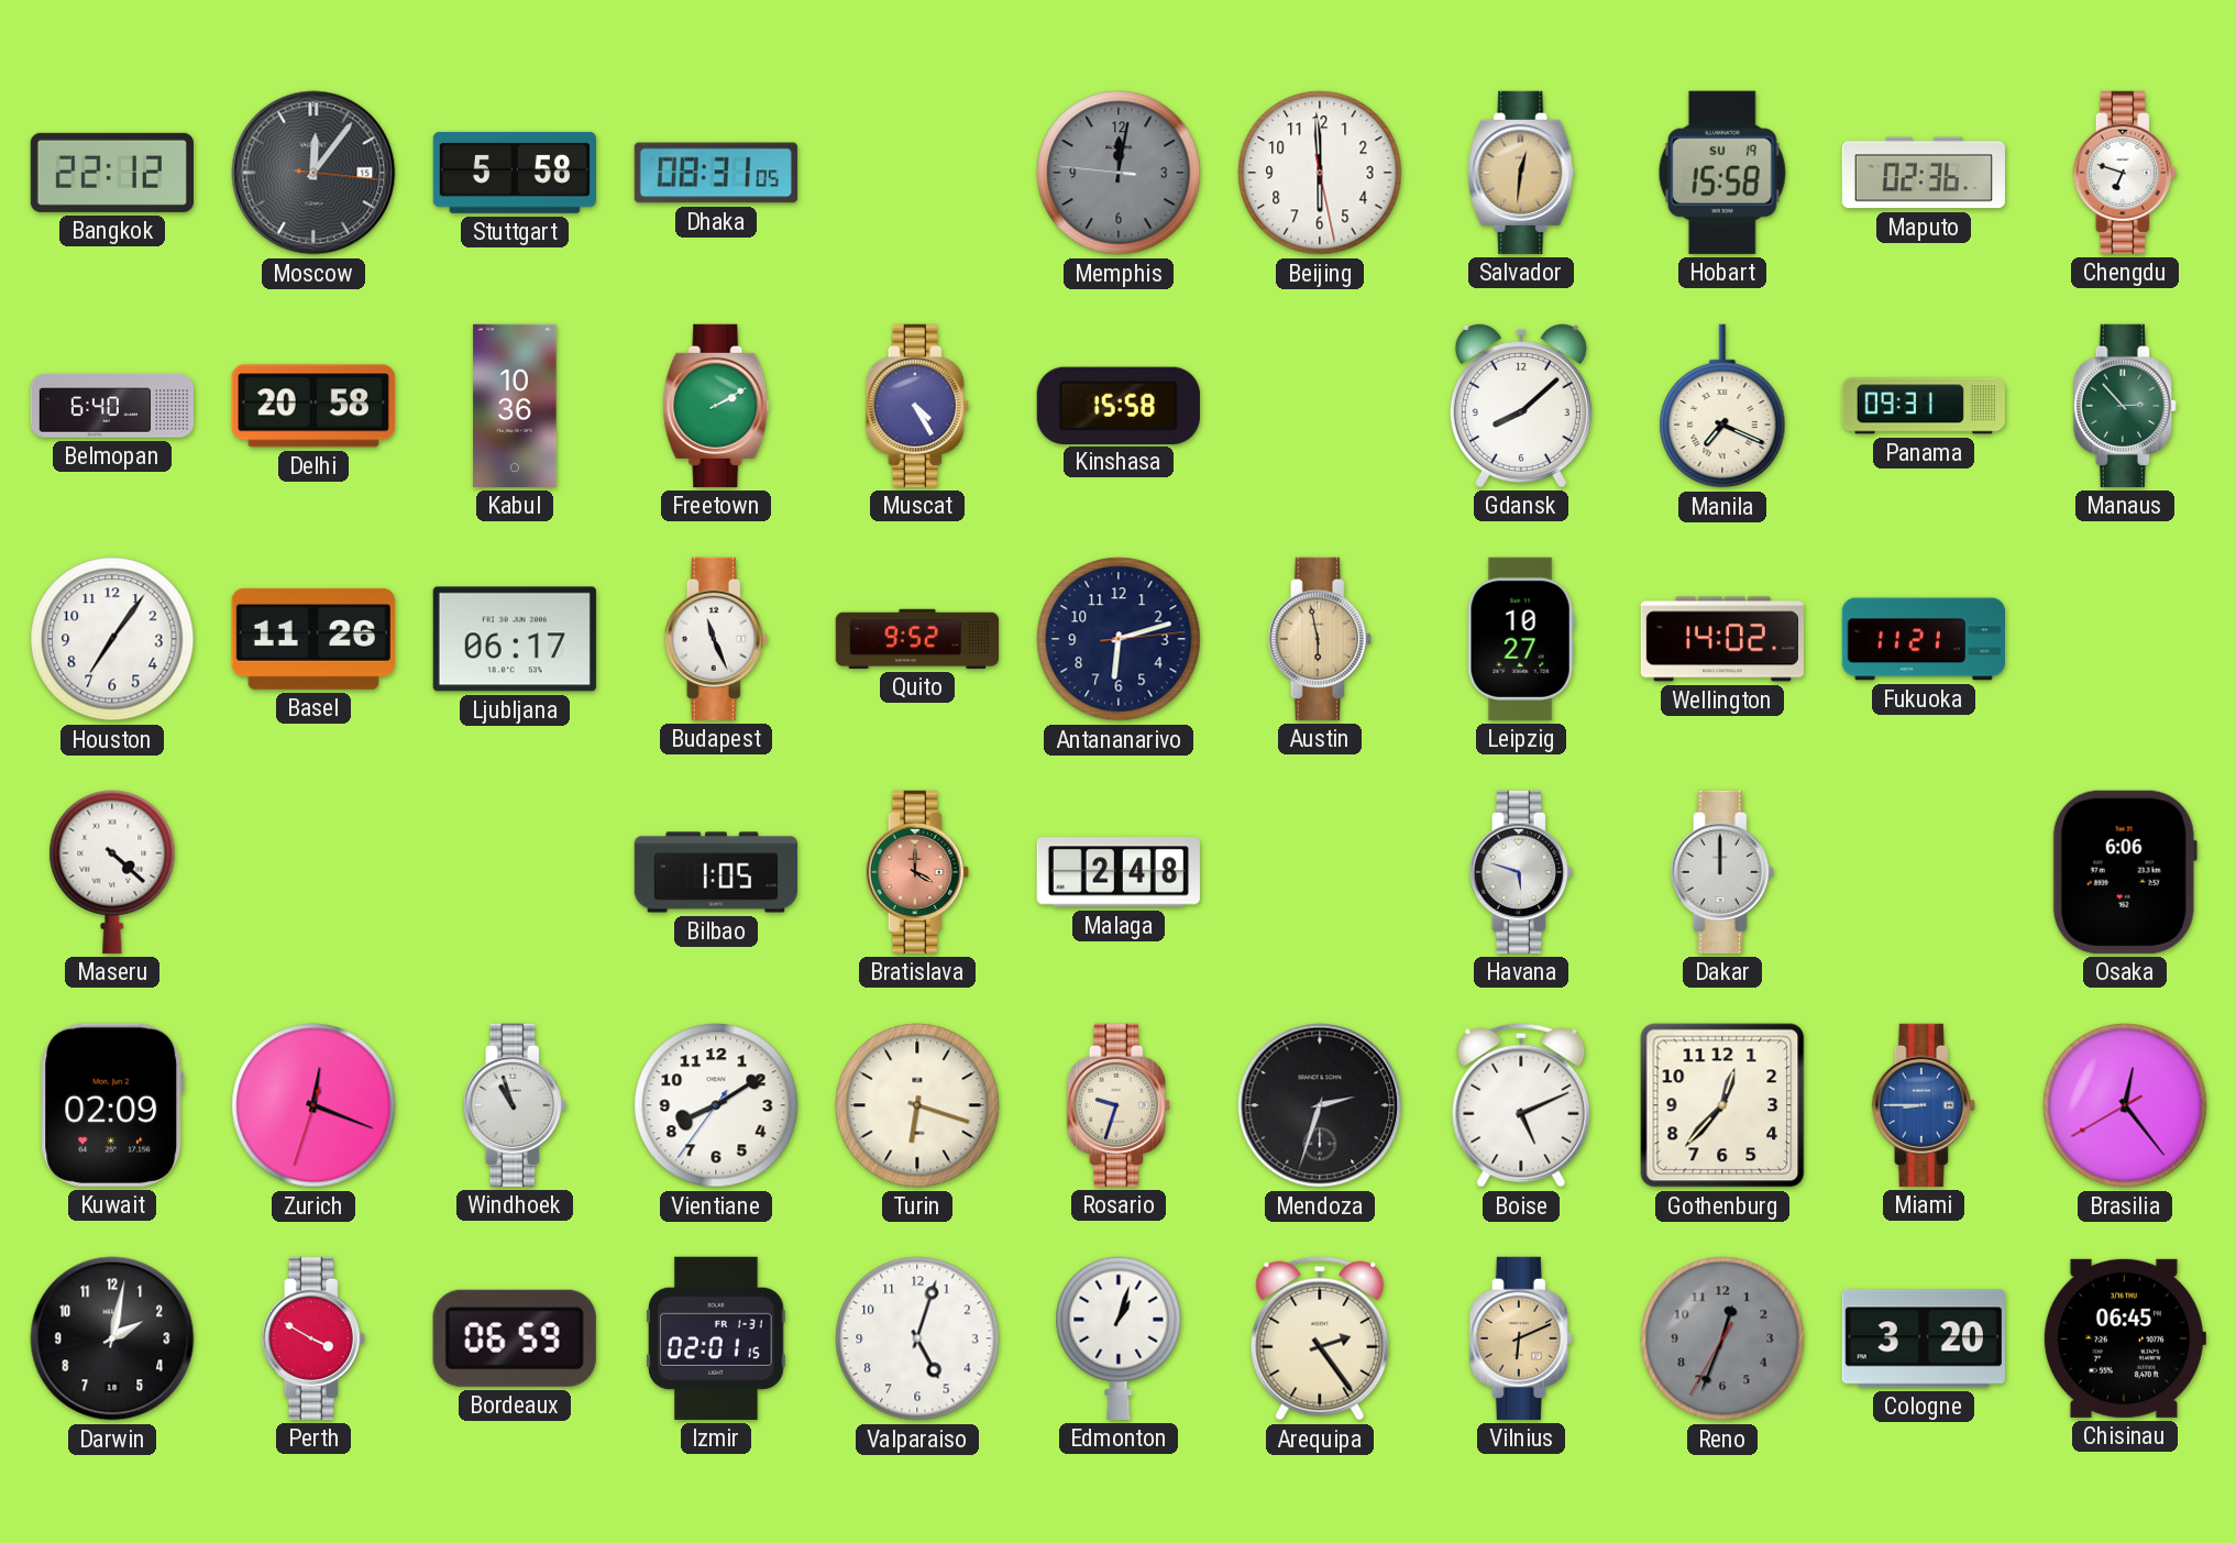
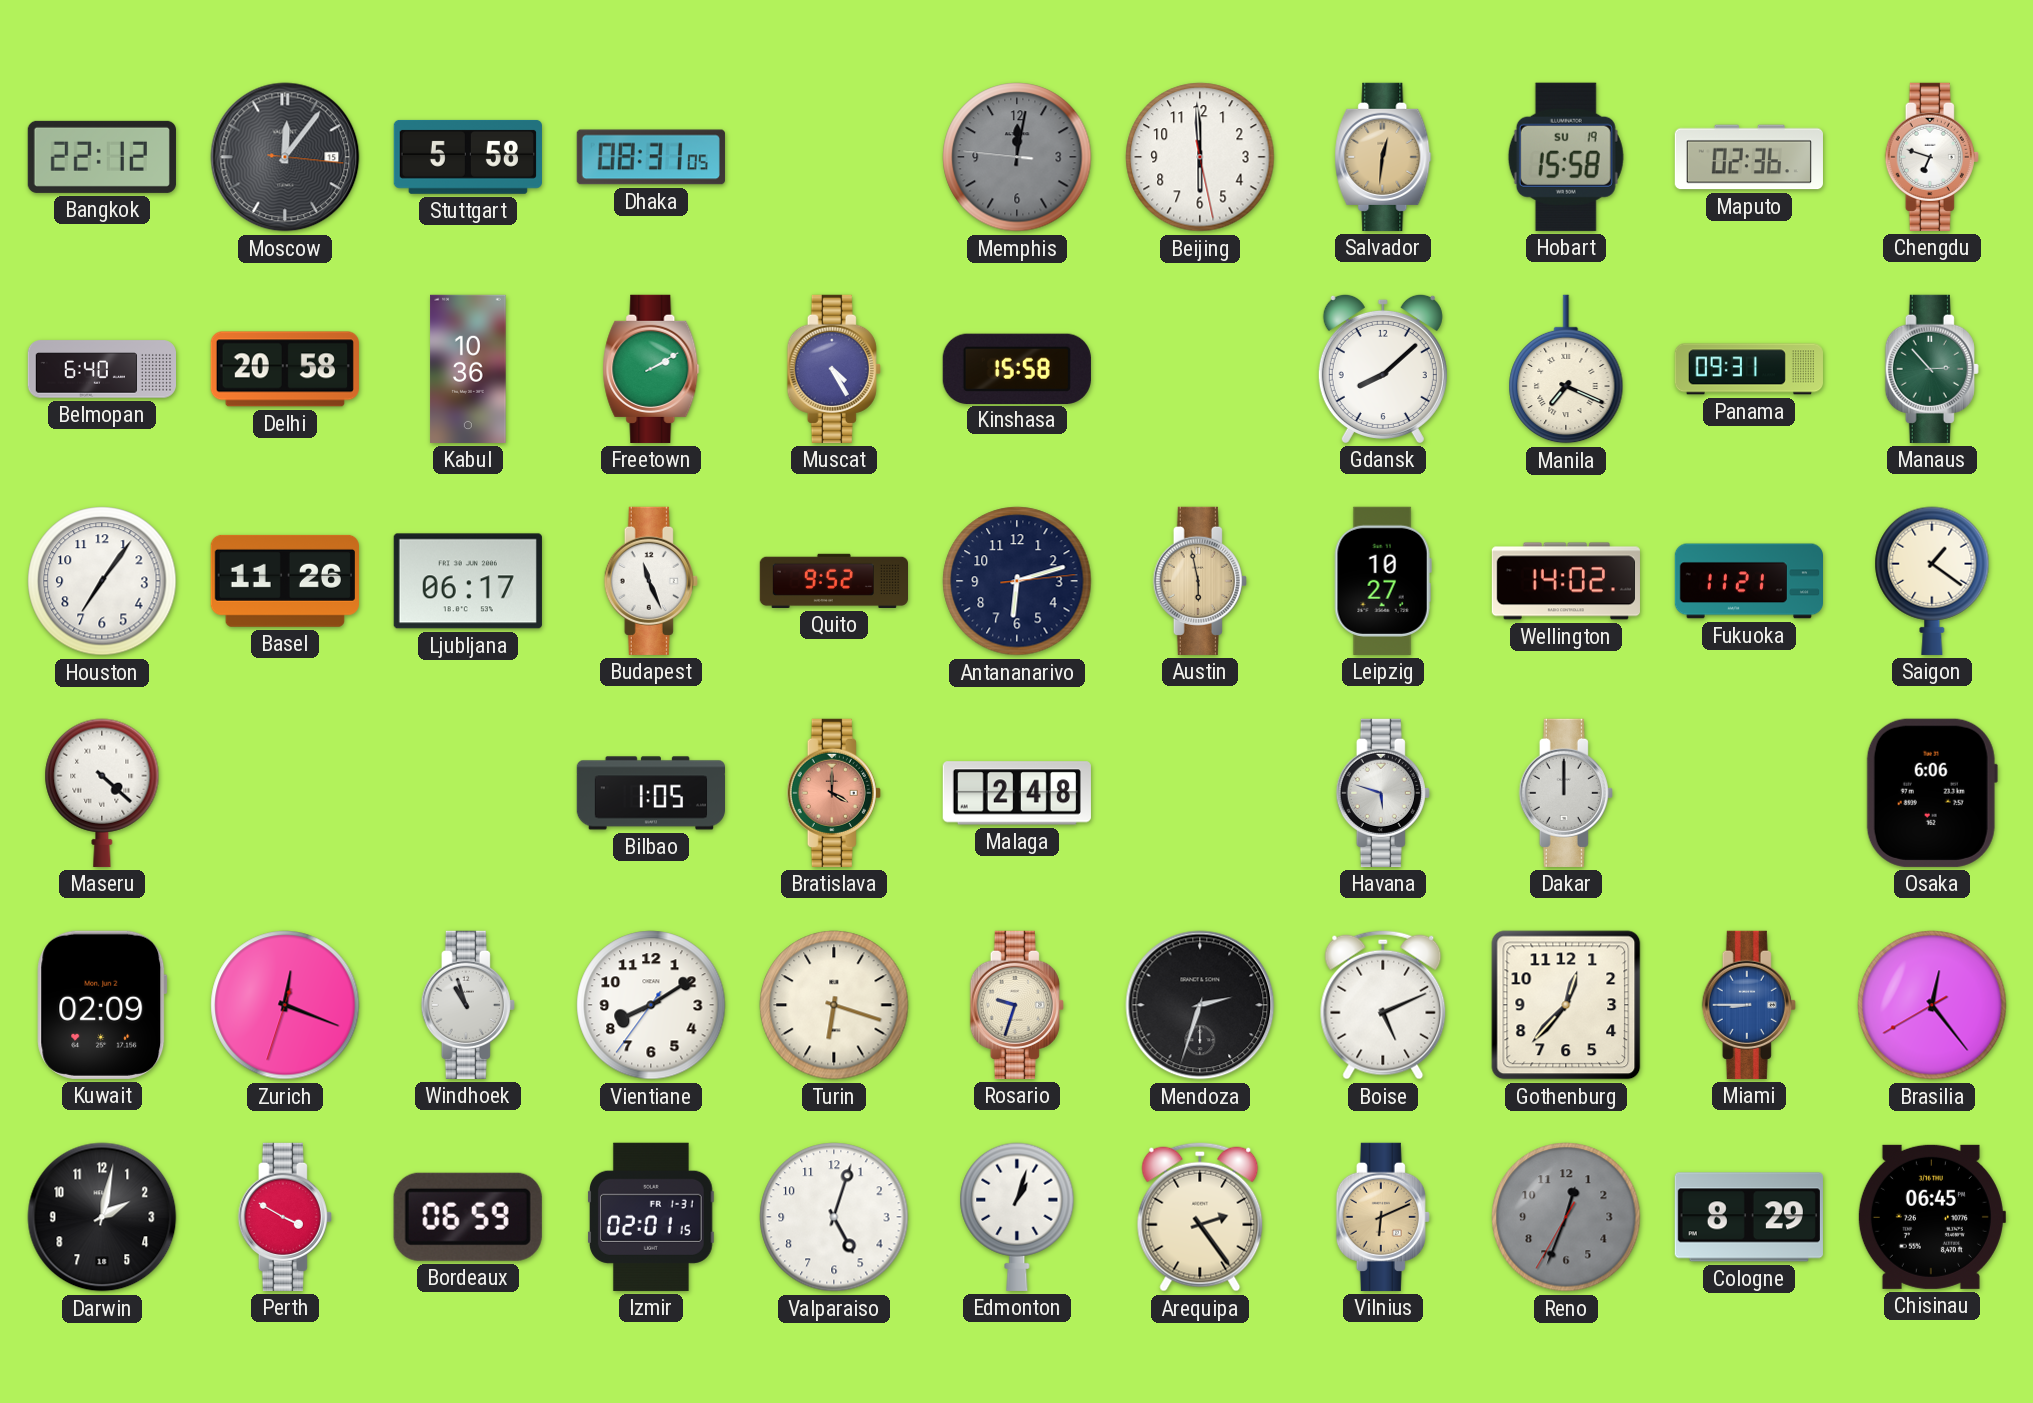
Saigon: none -> 1:21
Cologne: 3:20 -> 8:29
